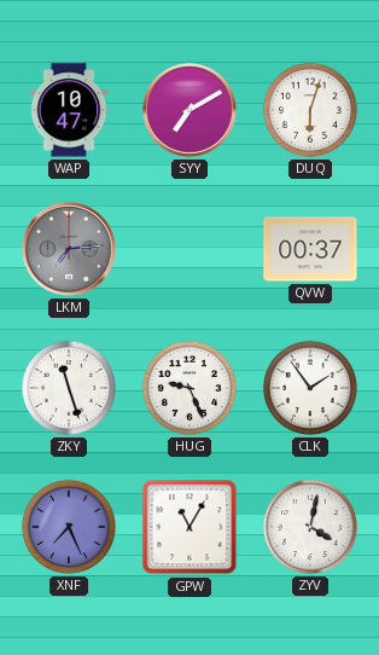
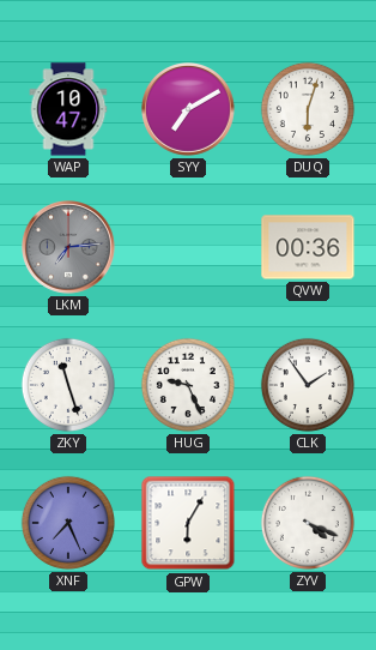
QVW: 00:37 -> 00:36
GPW: 11:05 -> 6:05
ZYV: 4:02 -> 4:19
